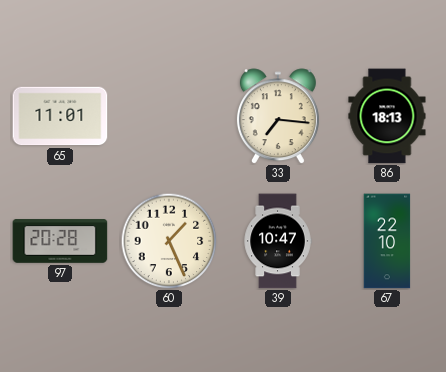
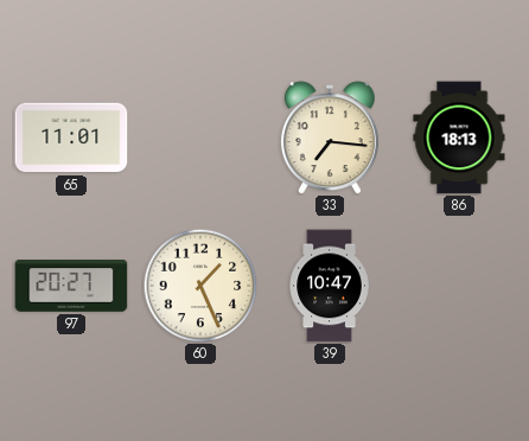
97: 20:28 -> 20:27
67: 22:10 -> none
